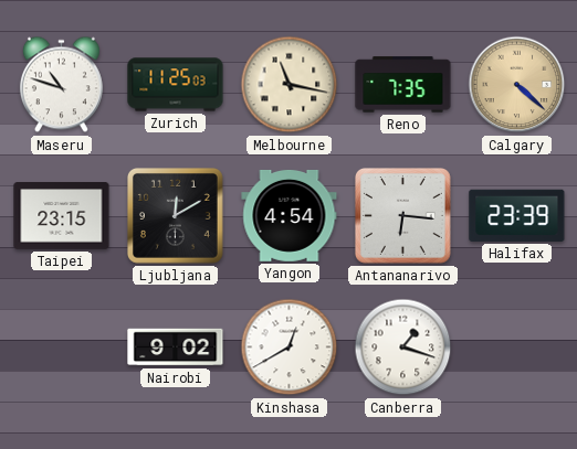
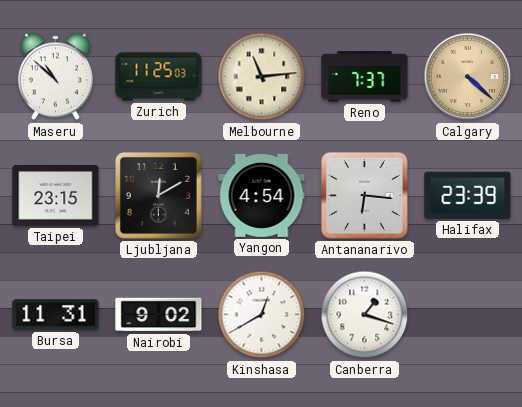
Maseru: 10:48 -> 10:52
Melbourne: 11:17 -> 11:14
Reno: 7:35 -> 7:37
Bursa: none -> 11:31
